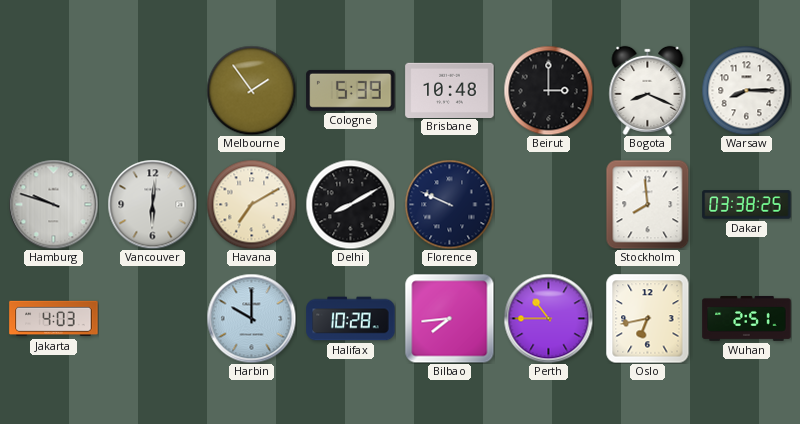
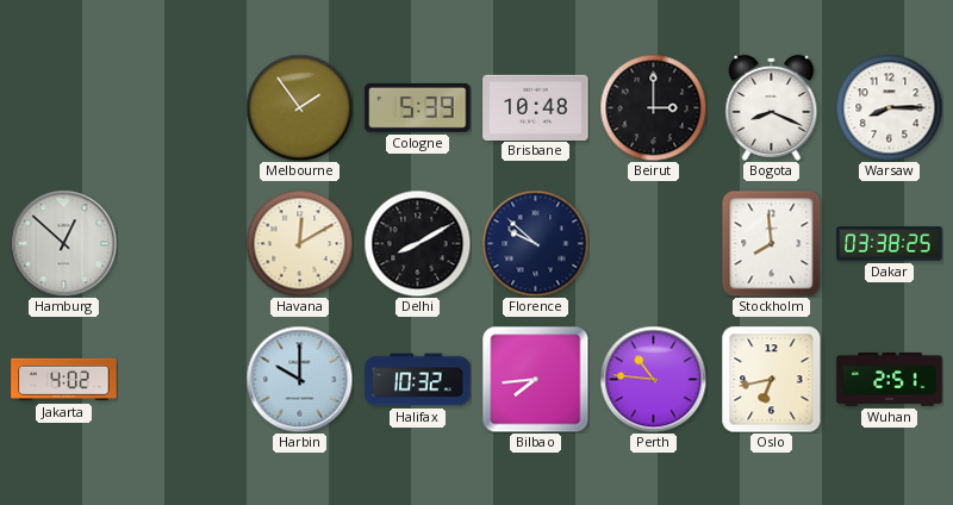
Hamburg: 9:48 -> 12:52
Vancouver: 6:01 -> none
Havana: 7:10 -> 12:10
Florence: 9:49 -> 9:52
Jakarta: 4:03 -> 4:02
Halifax: 10:28 -> 10:32
Perth: 10:45 -> 10:46
